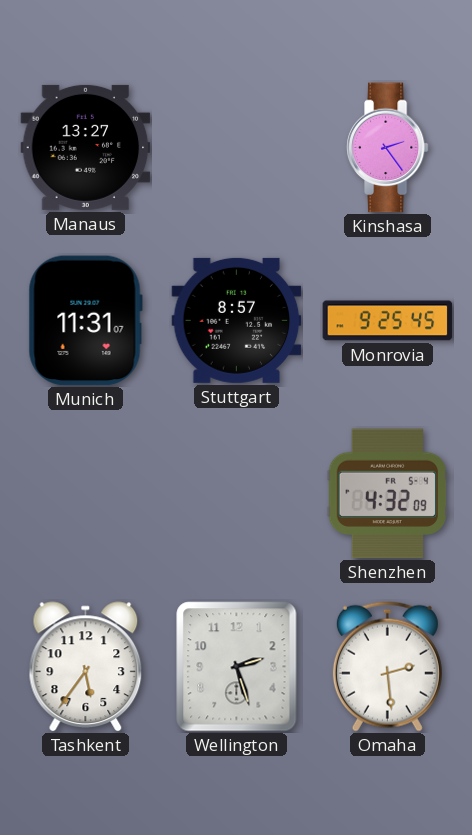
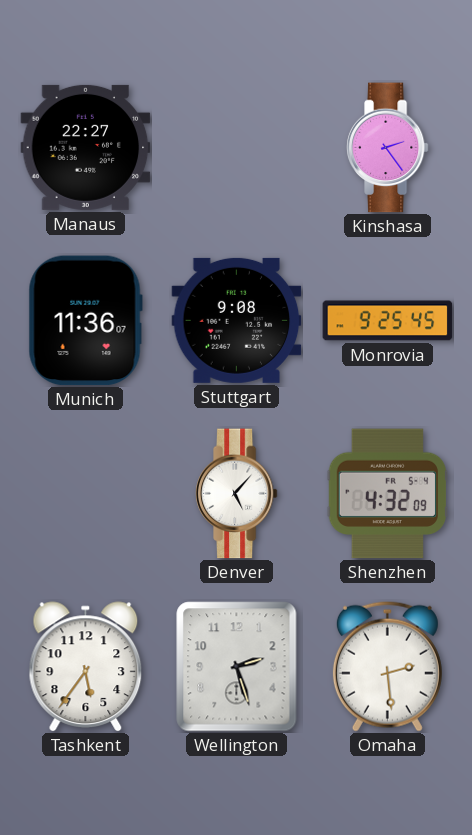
Manaus: 13:27 -> 22:27
Munich: 11:31 -> 11:36
Stuttgart: 8:57 -> 9:08
Denver: none -> 5:07
